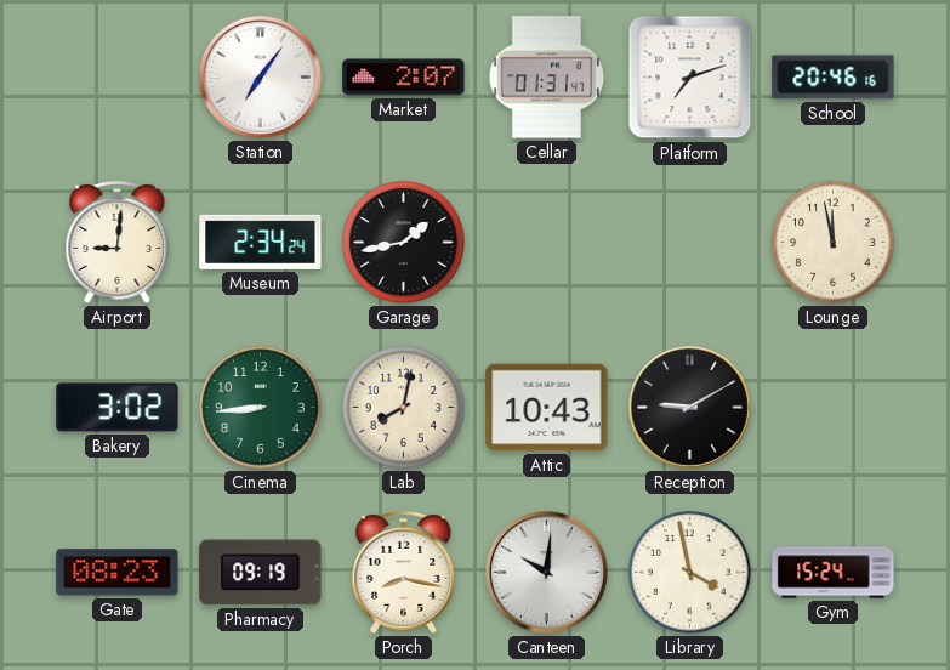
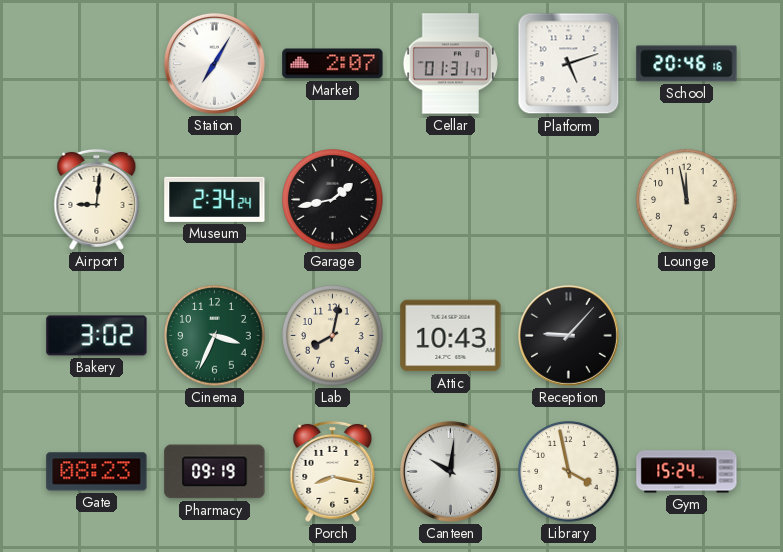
Station: 7:06 -> 7:05
Platform: 7:12 -> 5:12
Cinema: 8:44 -> 3:34
Reception: 9:10 -> 9:07
